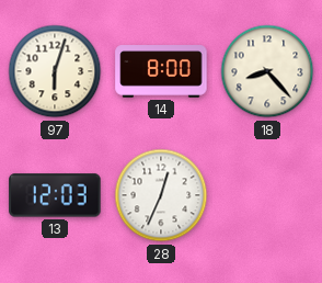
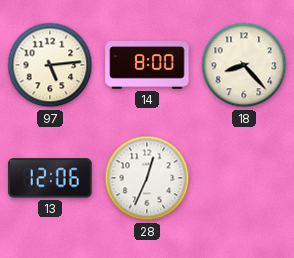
97: 6:03 -> 5:14
13: 12:03 -> 12:06
